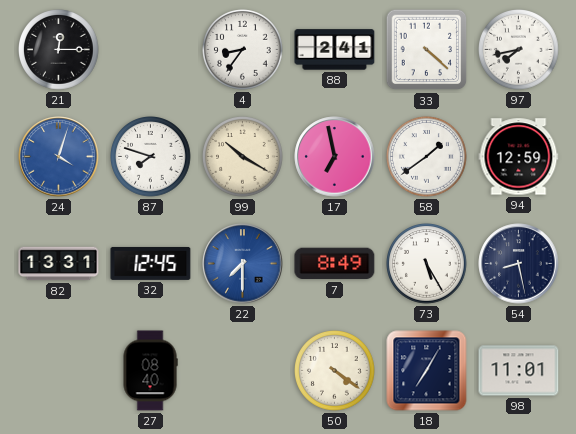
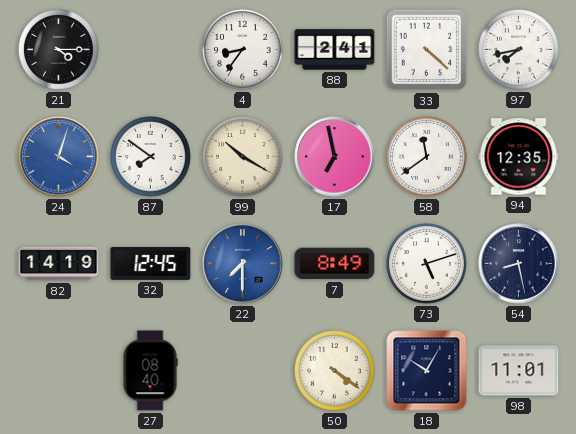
21: 12:15 -> 4:15
87: 7:48 -> 7:51
58: 1:39 -> 11:39
94: 12:59 -> 12:35
82: 13:31 -> 14:19
73: 5:25 -> 5:12
18: 7:05 -> 10:05
